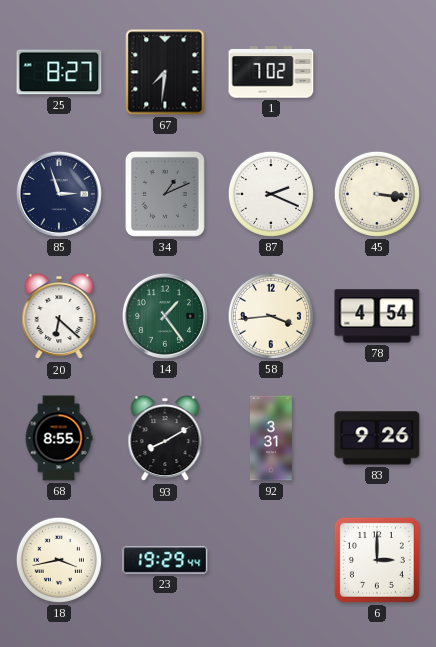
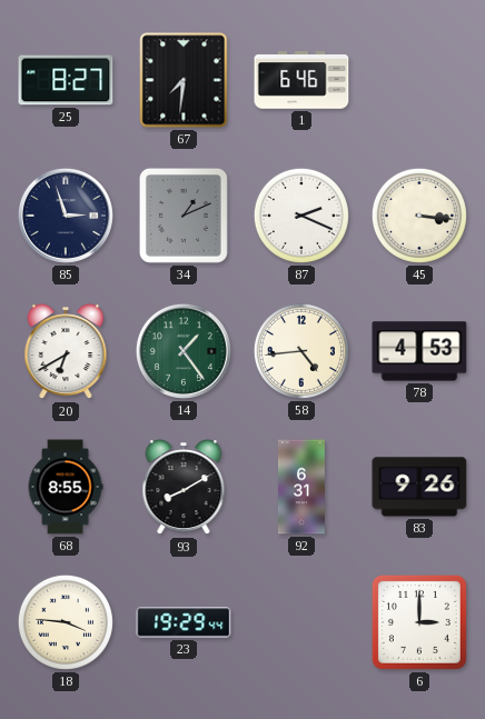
1: 7:02 -> 6:46
20: 6:22 -> 6:40
58: 3:44 -> 4:44
78: 4:54 -> 4:53
92: 3:31 -> 6:31
18: 3:43 -> 3:46
